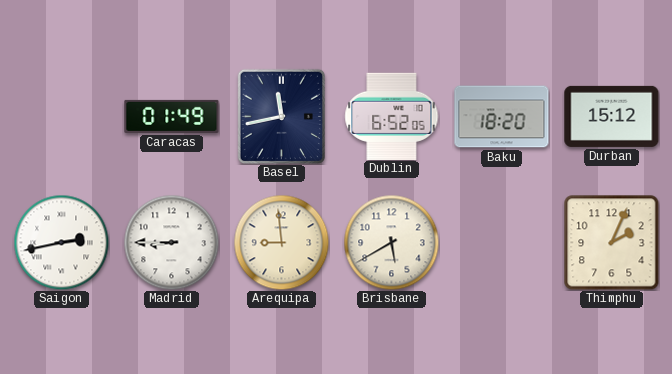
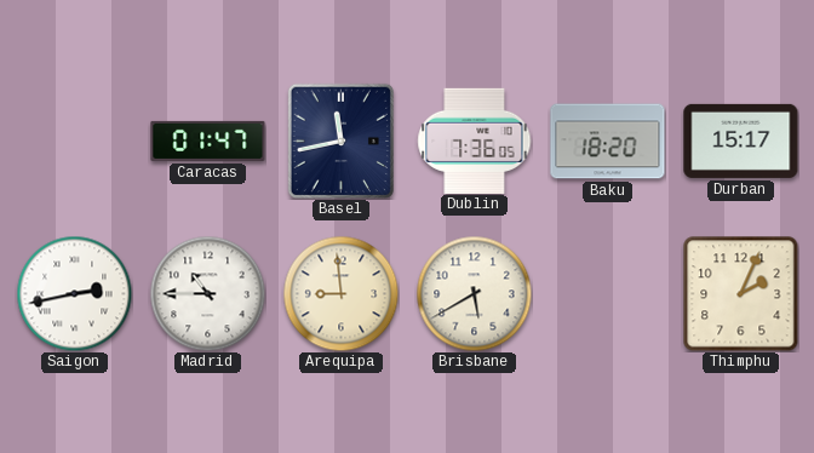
Caracas: 01:49 -> 01:47
Dublin: 6:52 -> 7:36
Durban: 15:12 -> 15:17
Madrid: 8:45 -> 10:45
